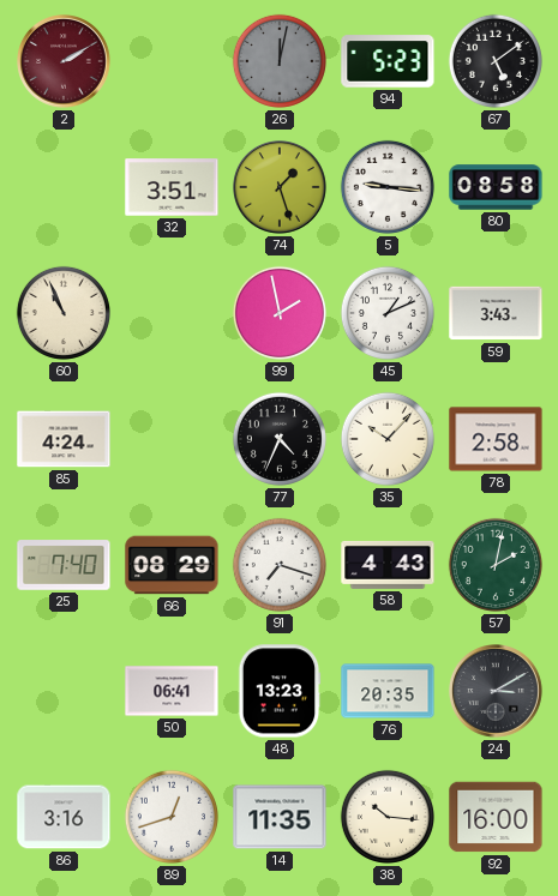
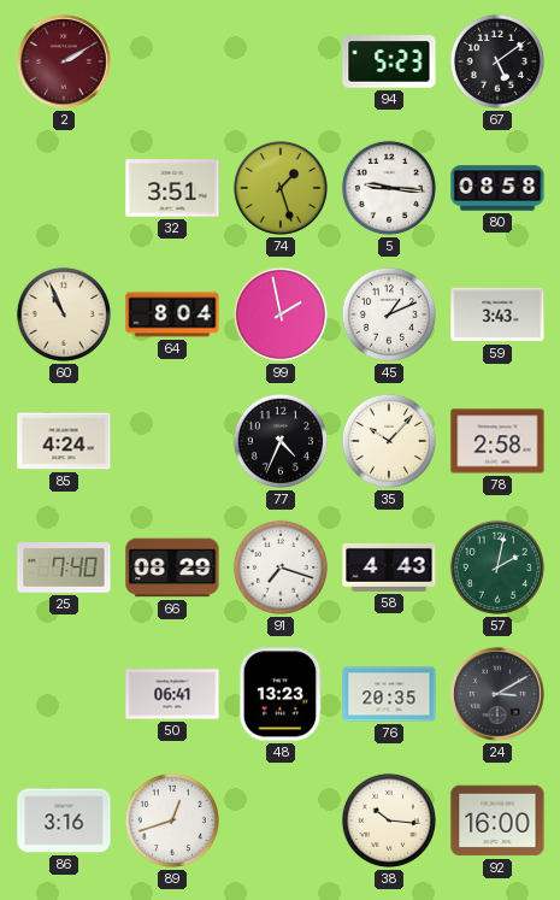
26: 12:02 -> none
64: none -> 8:04
14: 11:35 -> none
